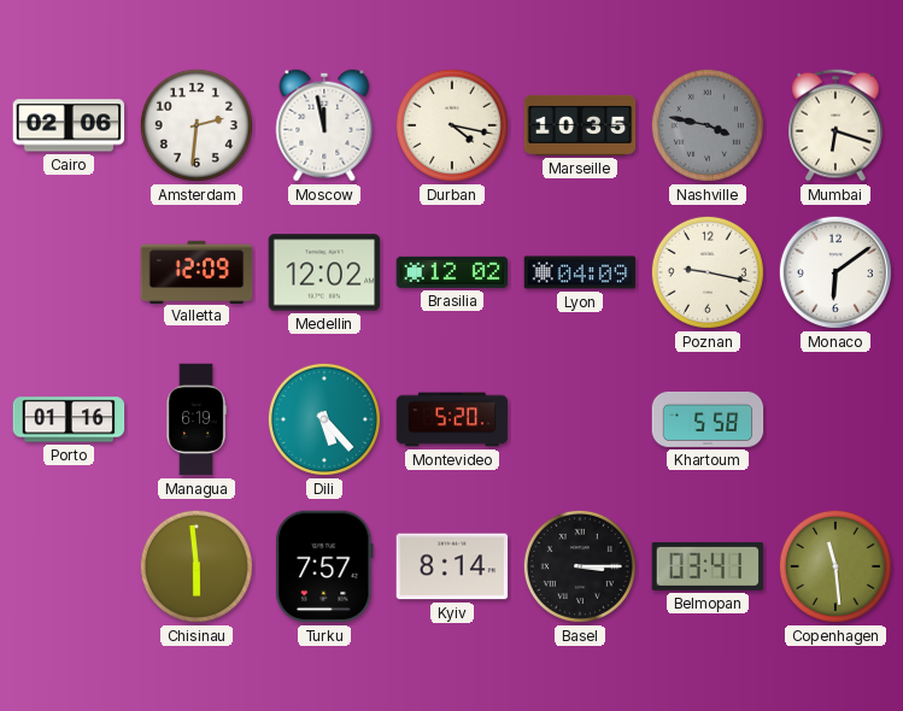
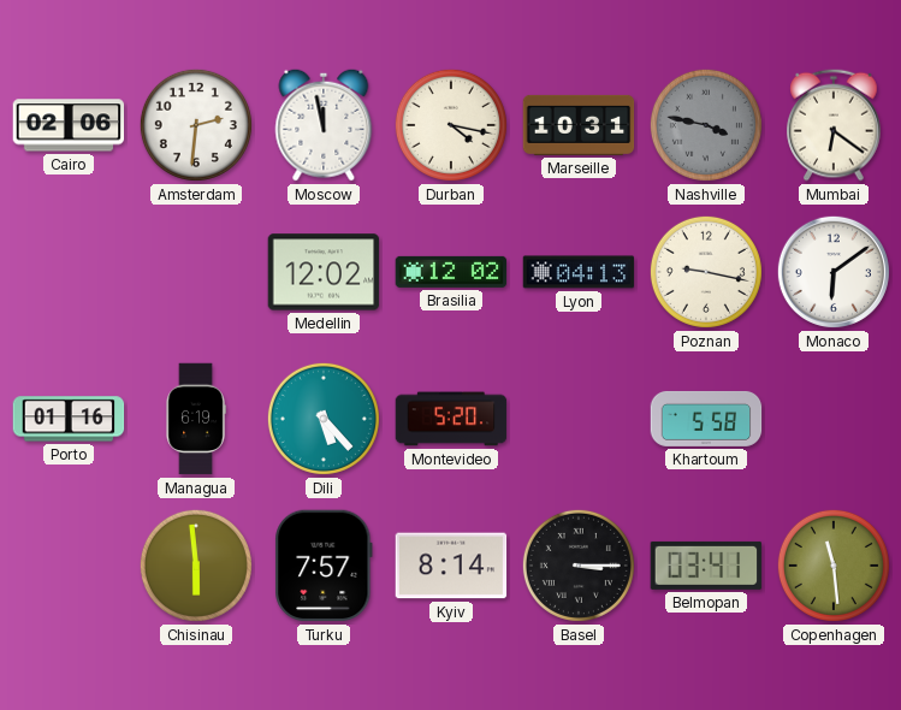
Marseille: 10:35 -> 10:31
Mumbai: 6:18 -> 6:21
Valletta: 12:09 -> none
Lyon: 04:09 -> 04:13
